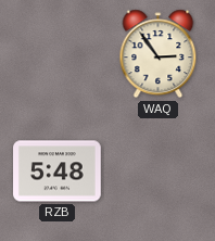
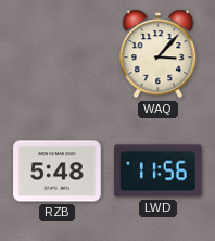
WAQ: 2:54 -> 3:07
LWD: none -> 11:56
